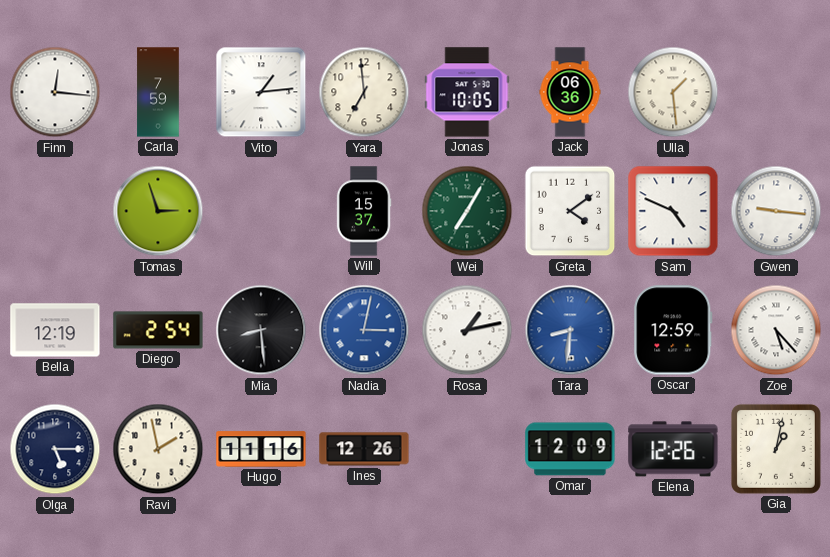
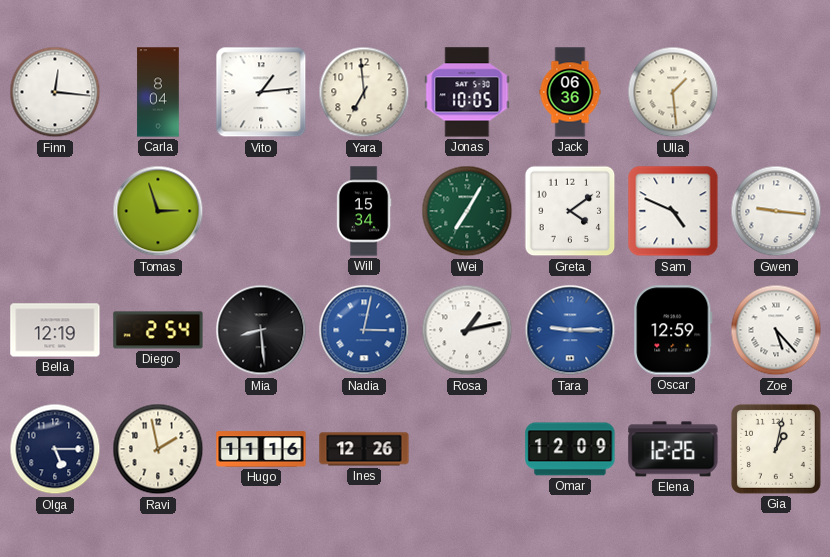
Carla: 7:59 -> 8:04
Will: 15:37 -> 15:34
Tara: 8:31 -> 9:15
